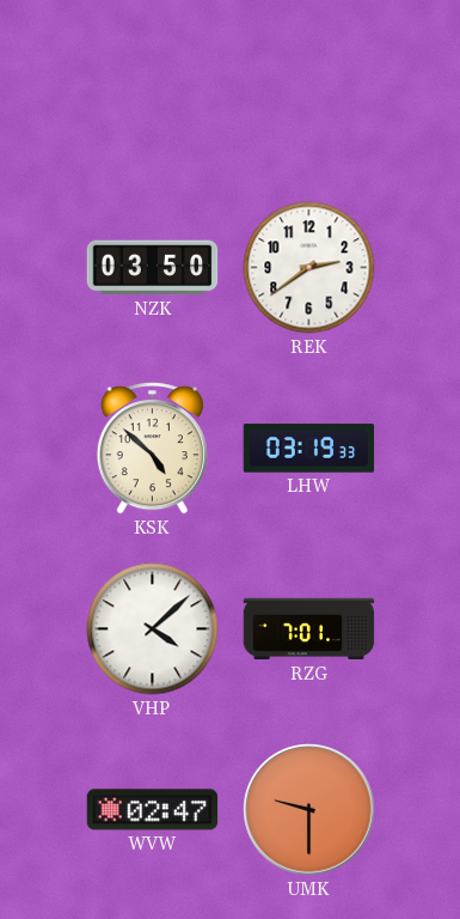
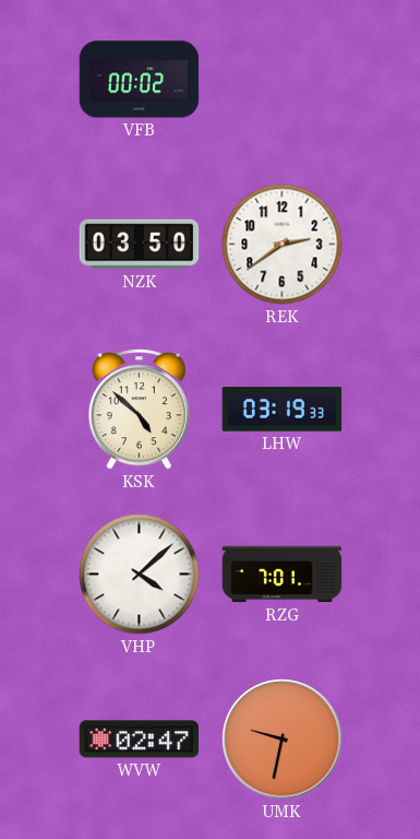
VFB: none -> 00:02
UMK: 9:30 -> 9:32
